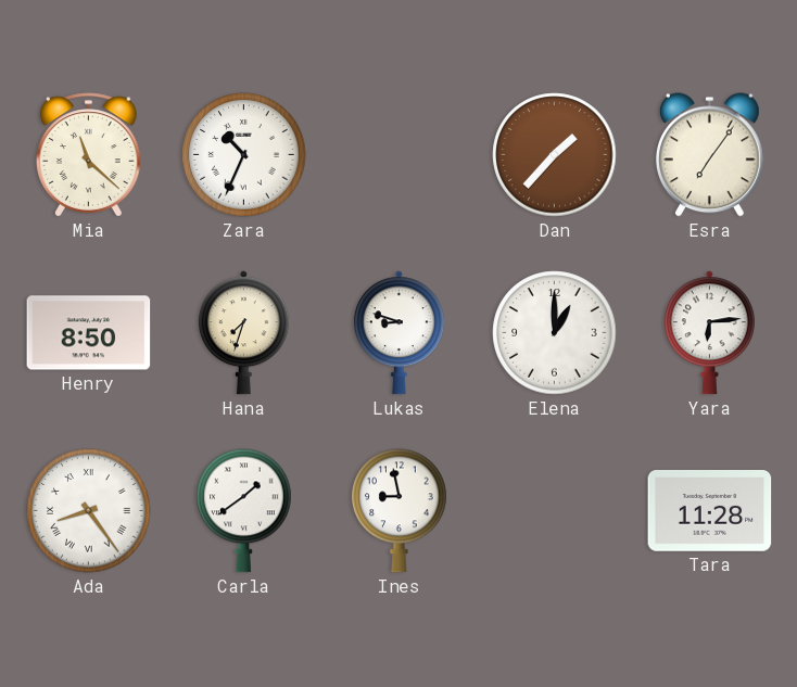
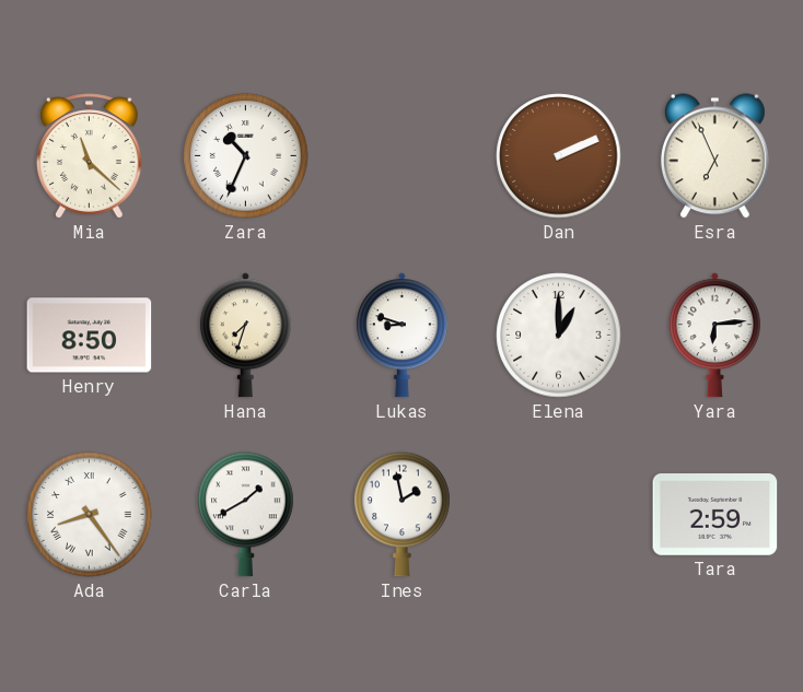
Dan: 1:37 -> 2:11
Esra: 7:06 -> 6:56
Carla: 1:39 -> 1:40
Ines: 8:58 -> 1:58
Tara: 11:28 -> 2:59
